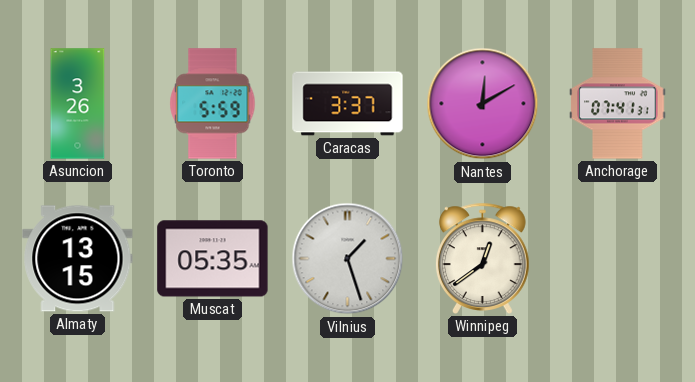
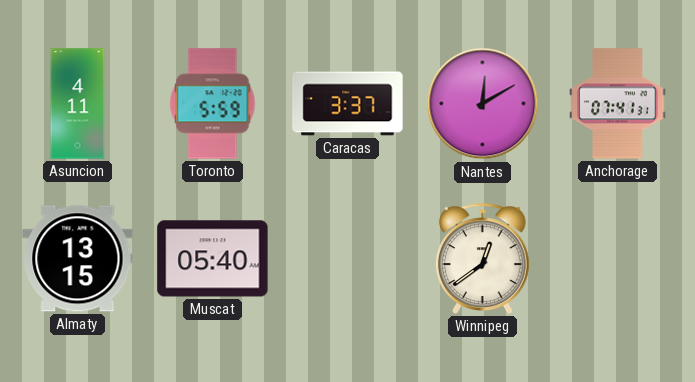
Asuncion: 3:26 -> 4:11
Muscat: 05:35 -> 05:40
Vilnius: 1:27 -> none
